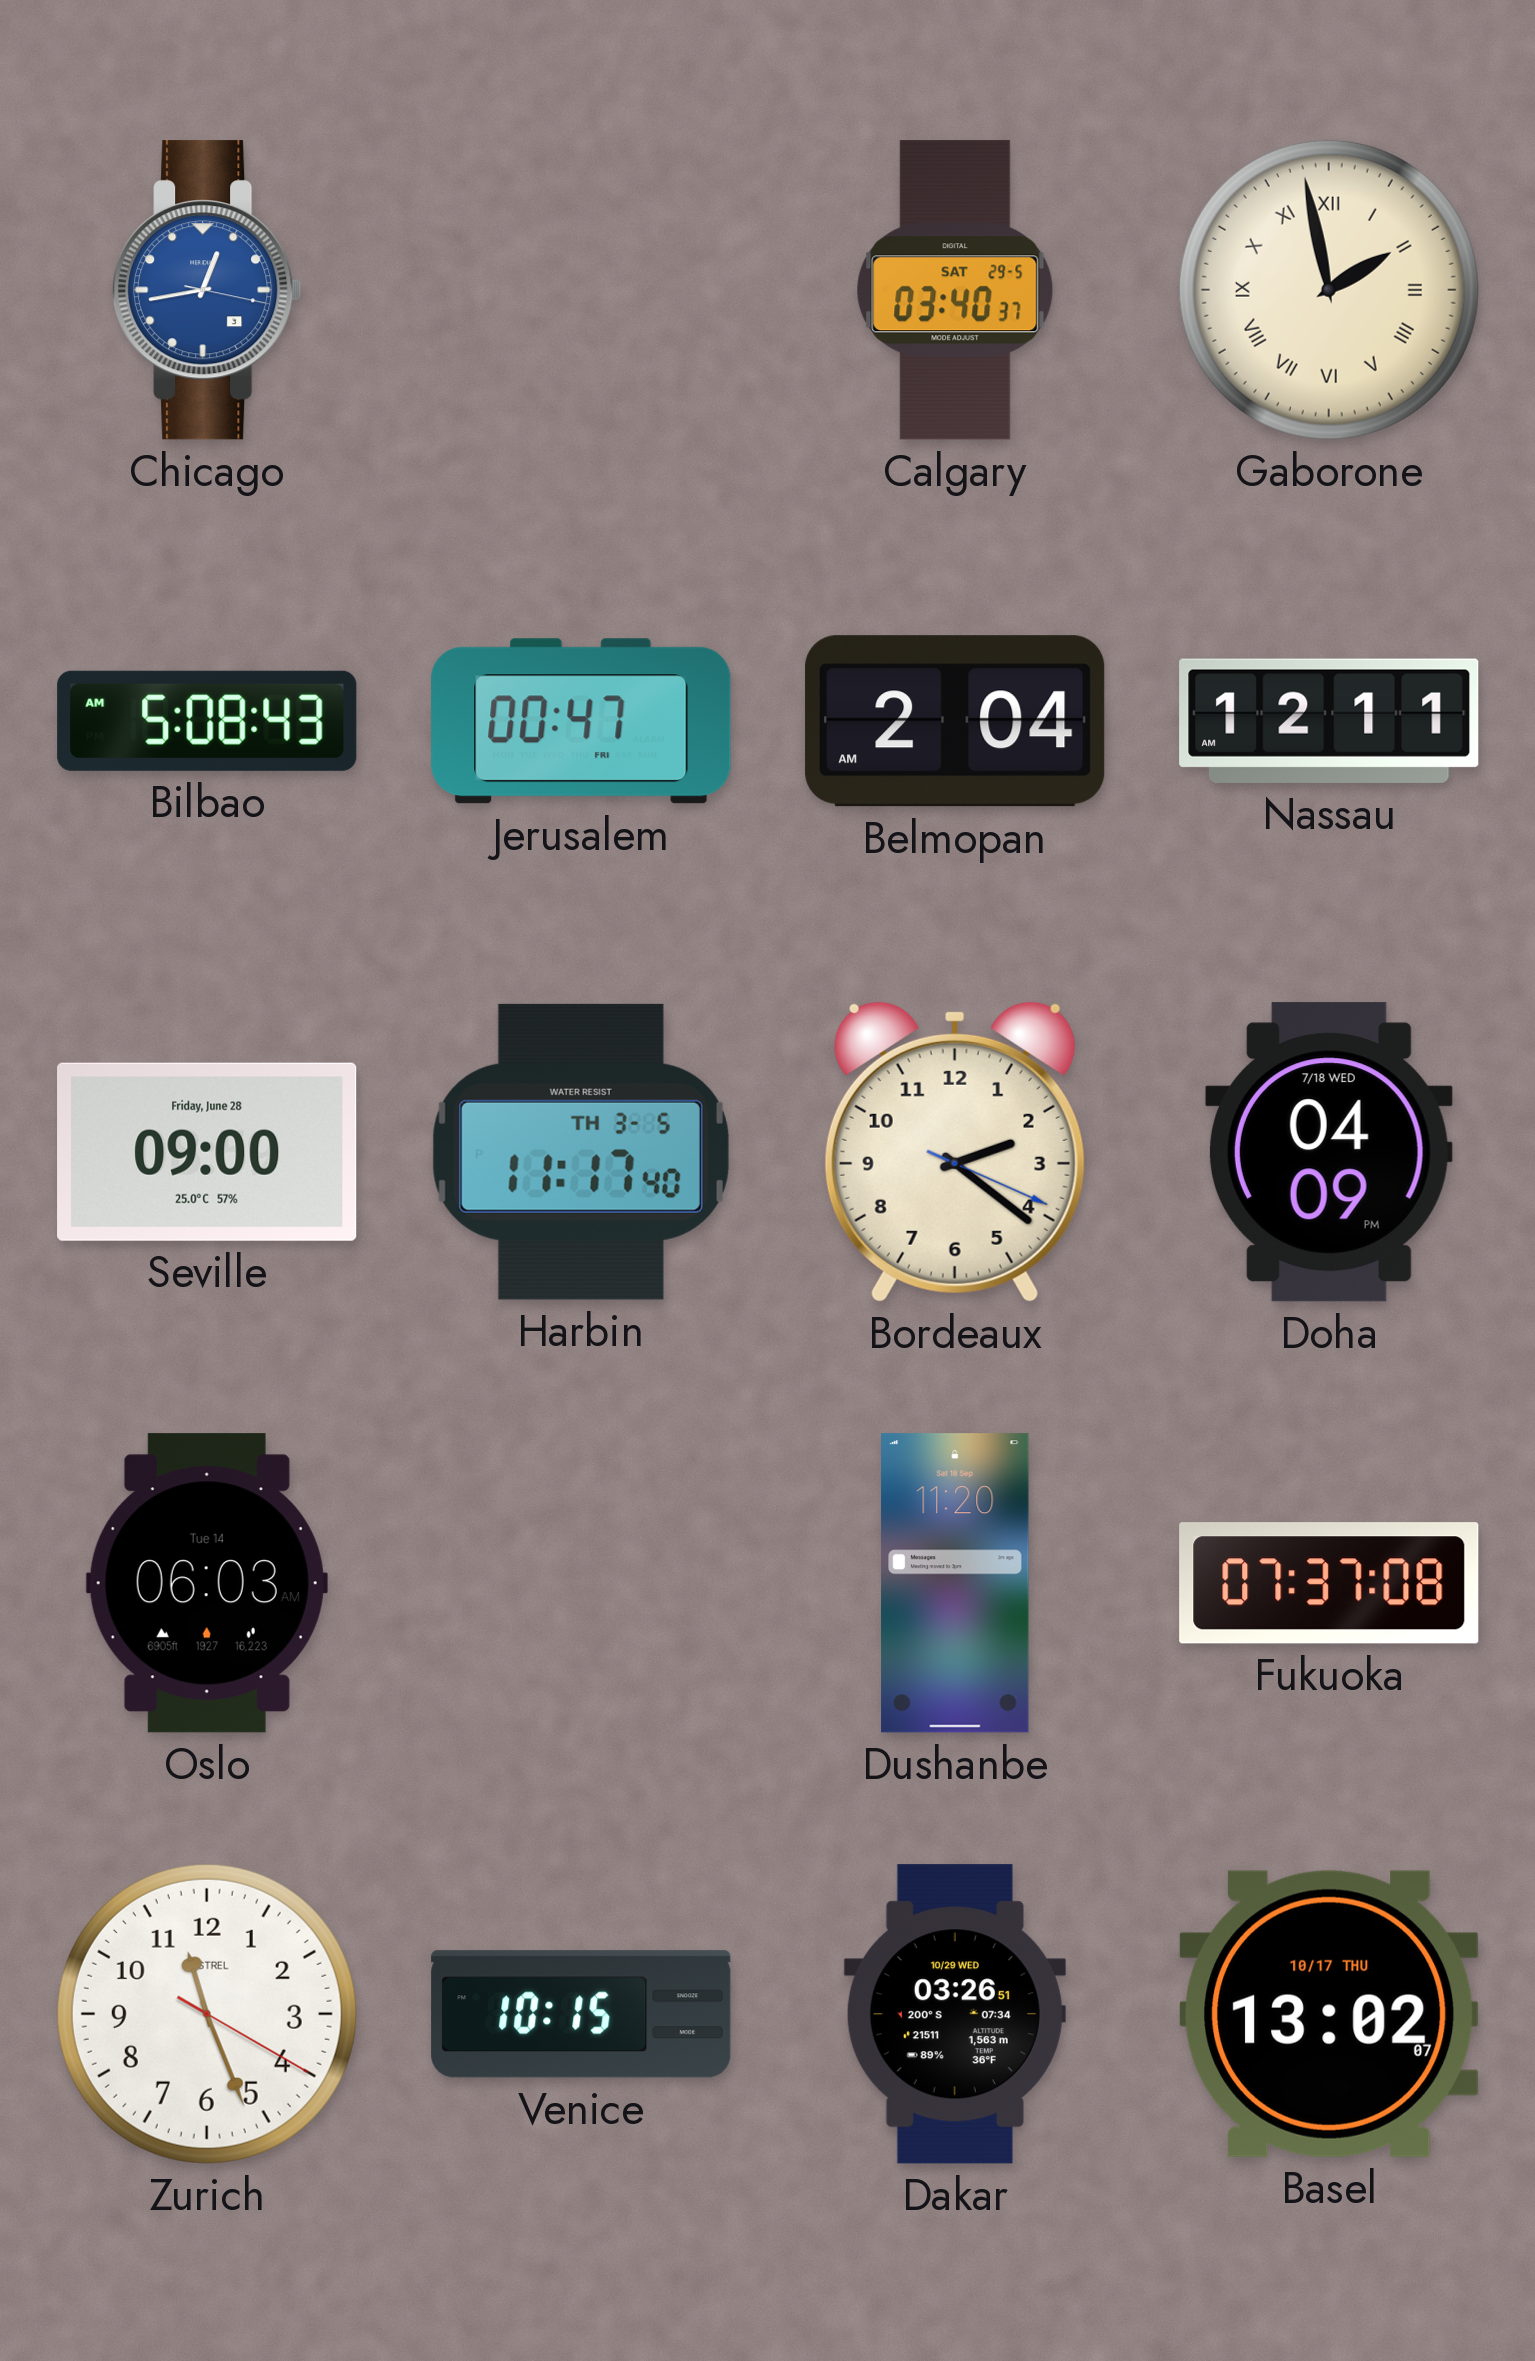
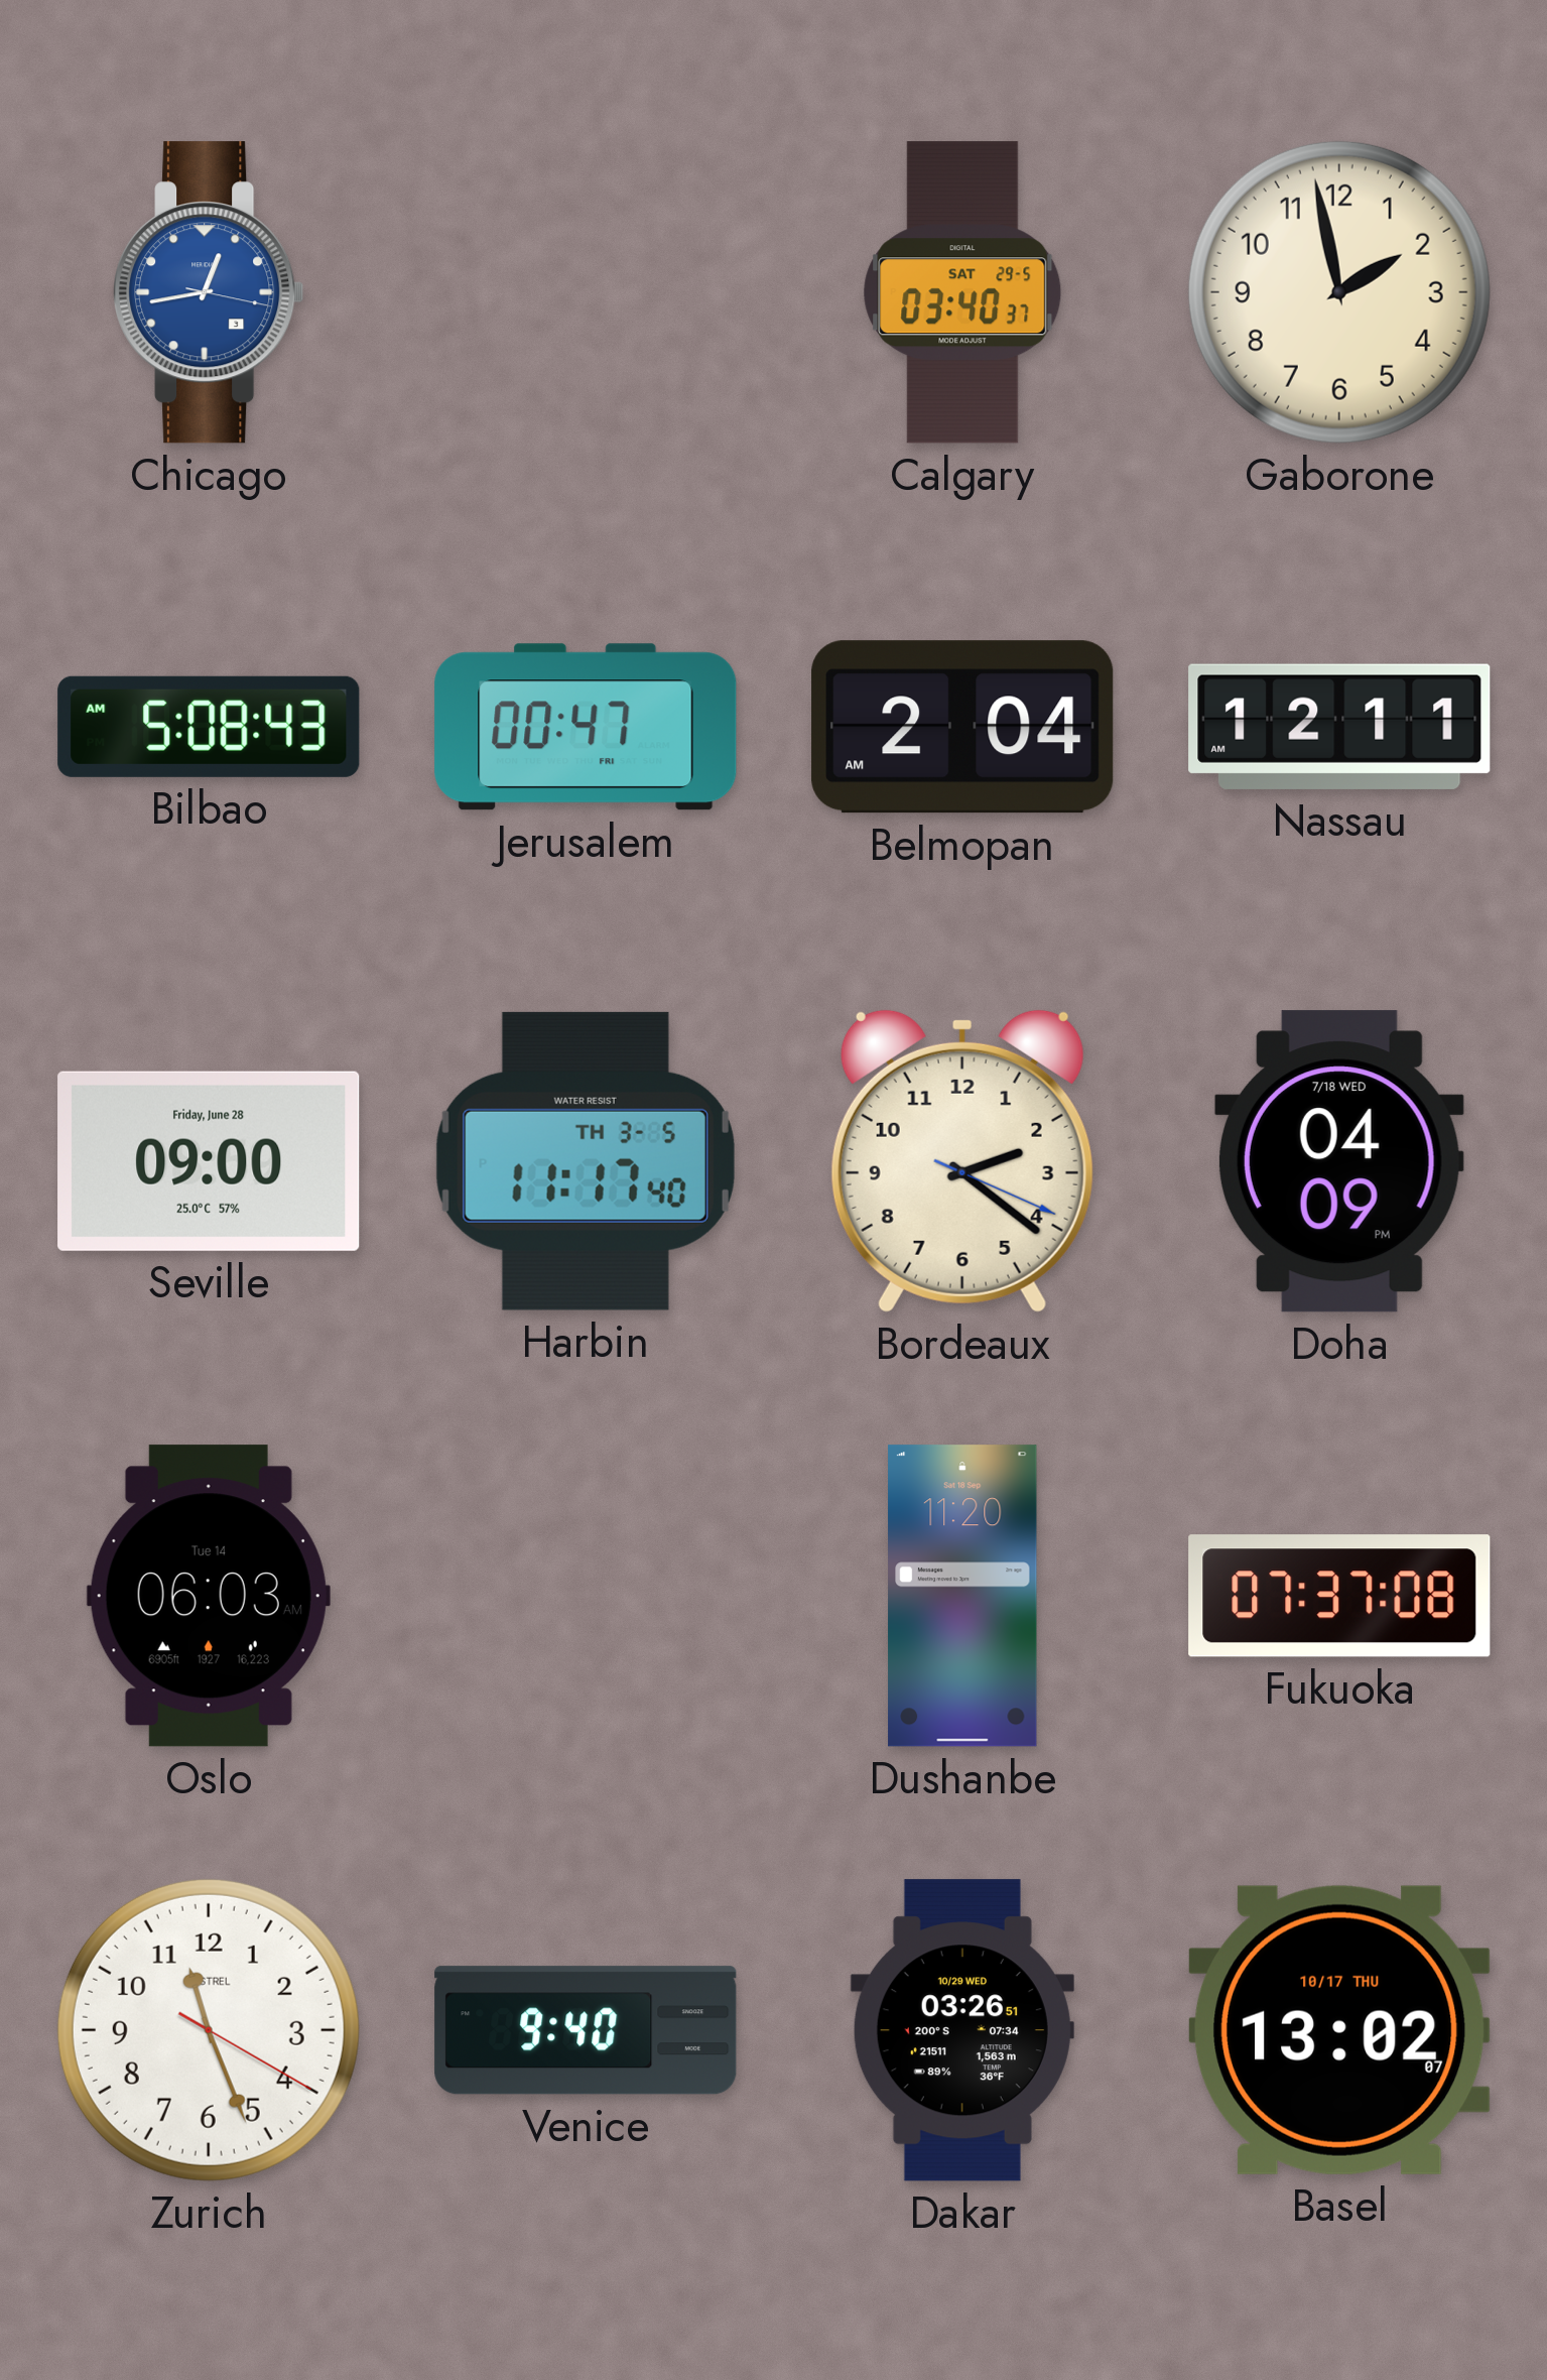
Gaborone numerals: Roman -> Arabic
Venice: 10:15 -> 9:40
